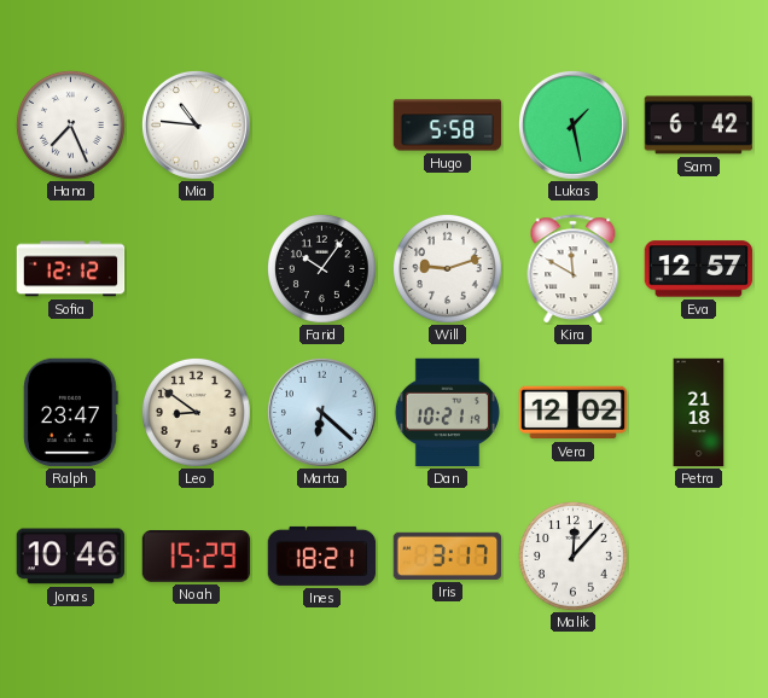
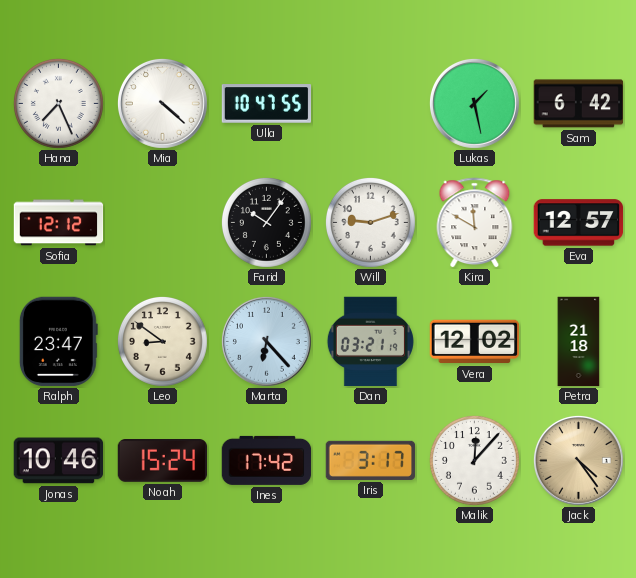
Mia: 10:46 -> 4:22
Ulla: none -> 10:47
Hugo: 5:58 -> none
Marta: 6:22 -> 6:23
Dan: 10:21 -> 03:21
Noah: 15:29 -> 15:24
Ines: 18:21 -> 17:42
Jack: none -> 4:24
